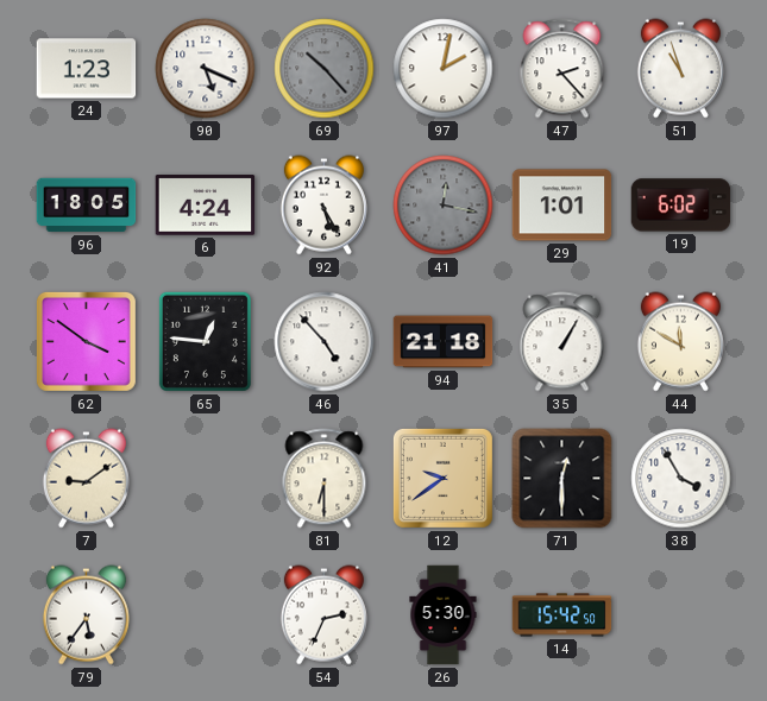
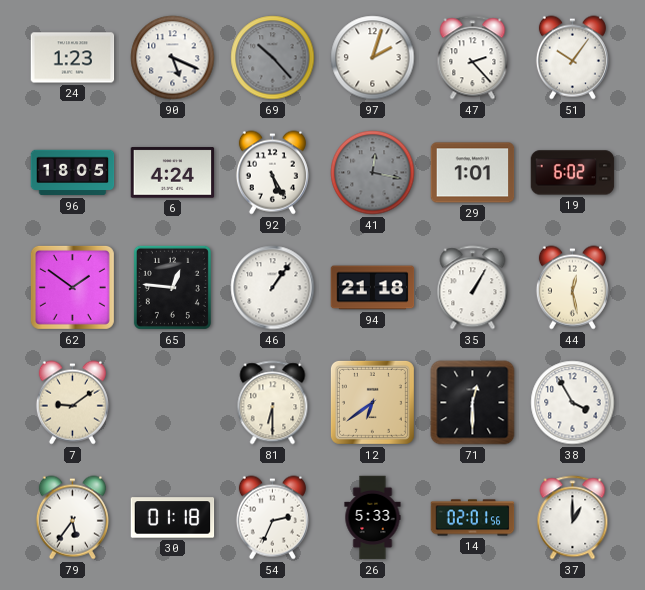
97: 2:02 -> 2:03
51: 10:57 -> 10:06
62: 3:51 -> 1:51
46: 4:53 -> 1:06
44: 11:50 -> 12:28
12: 9:39 -> 6:39
30: none -> 01:18
26: 5:30 -> 5:33
14: 15:42 -> 02:01
37: none -> 1:00
